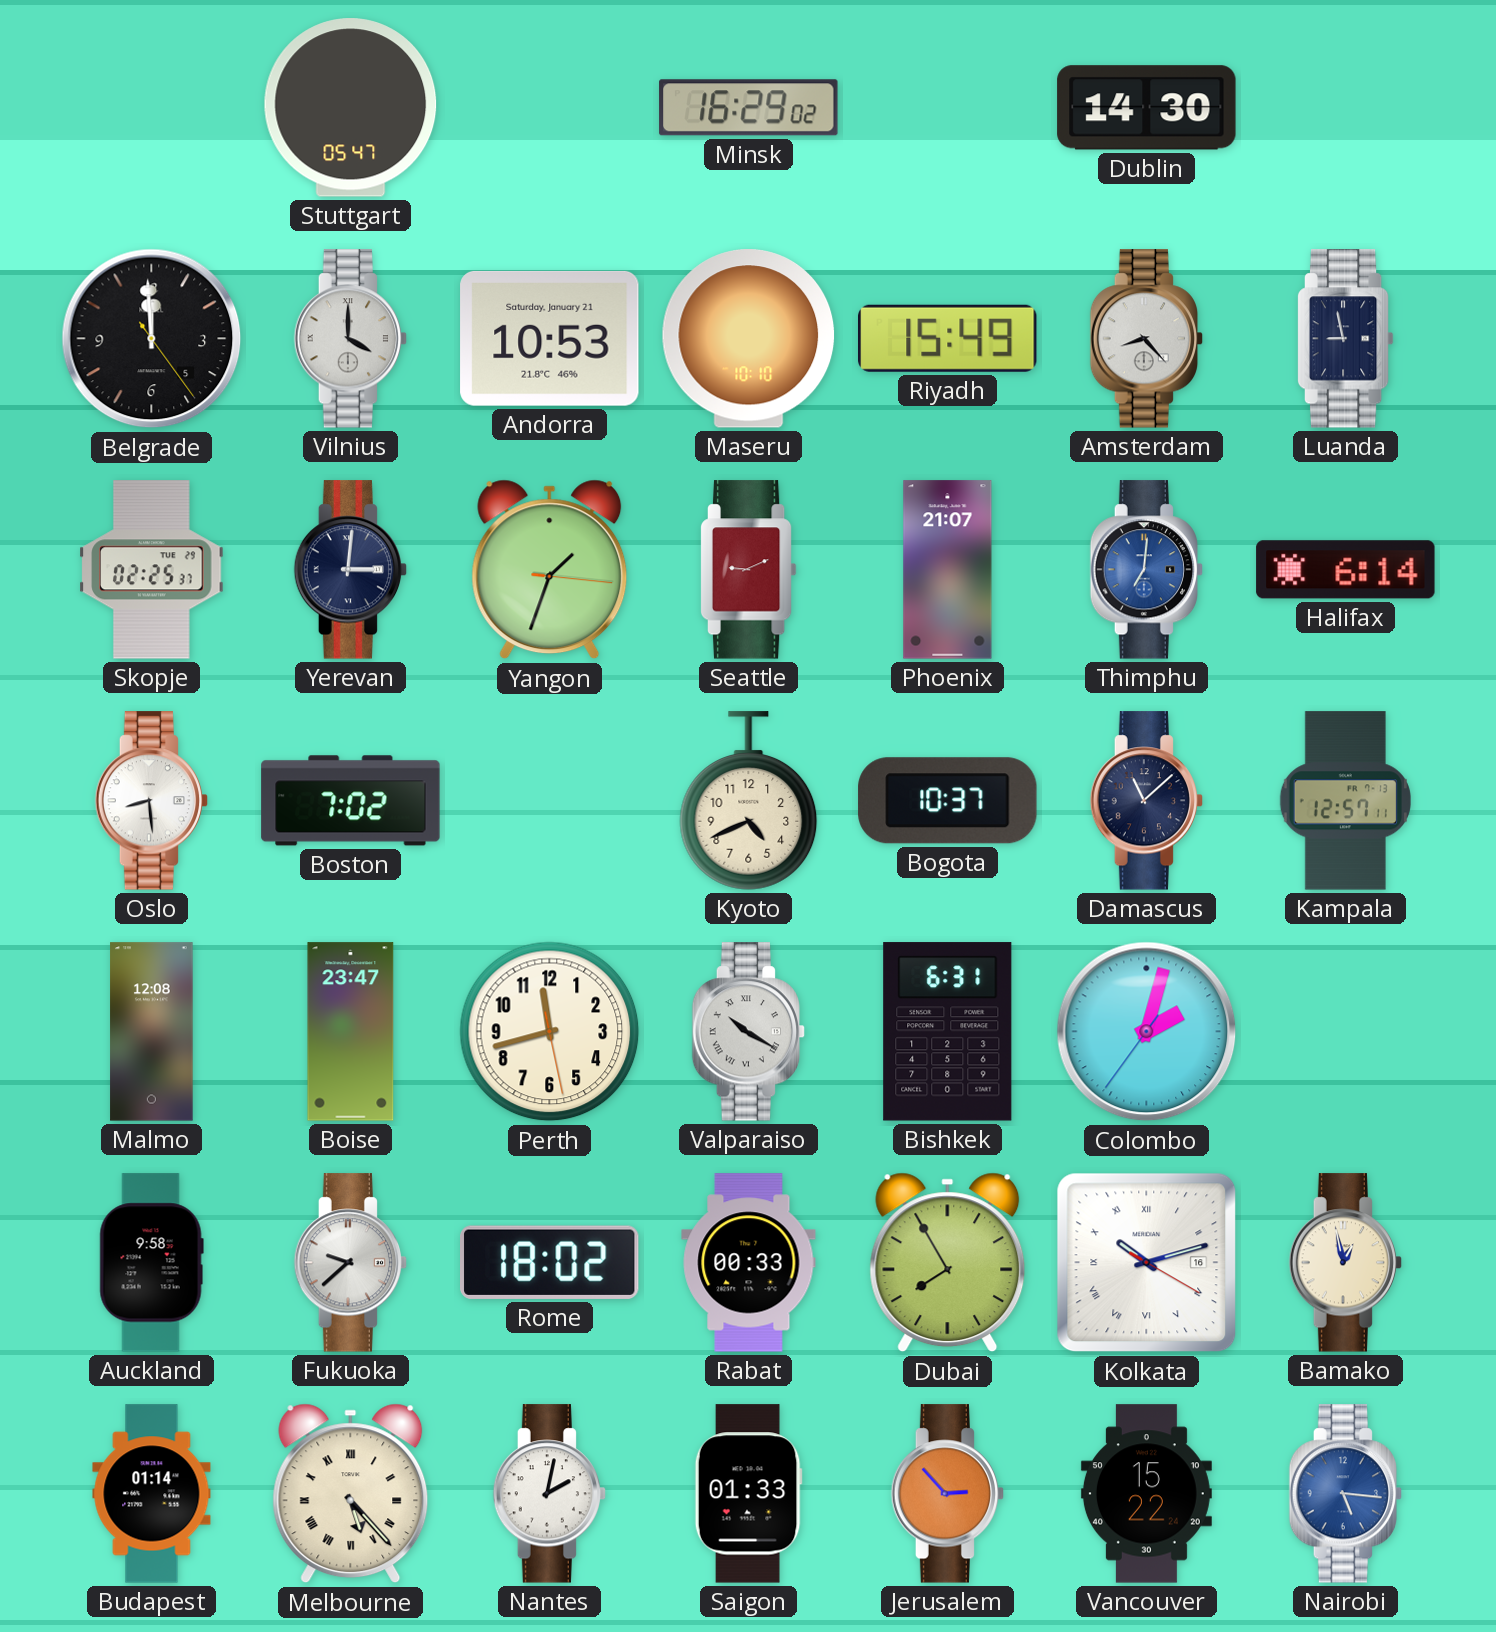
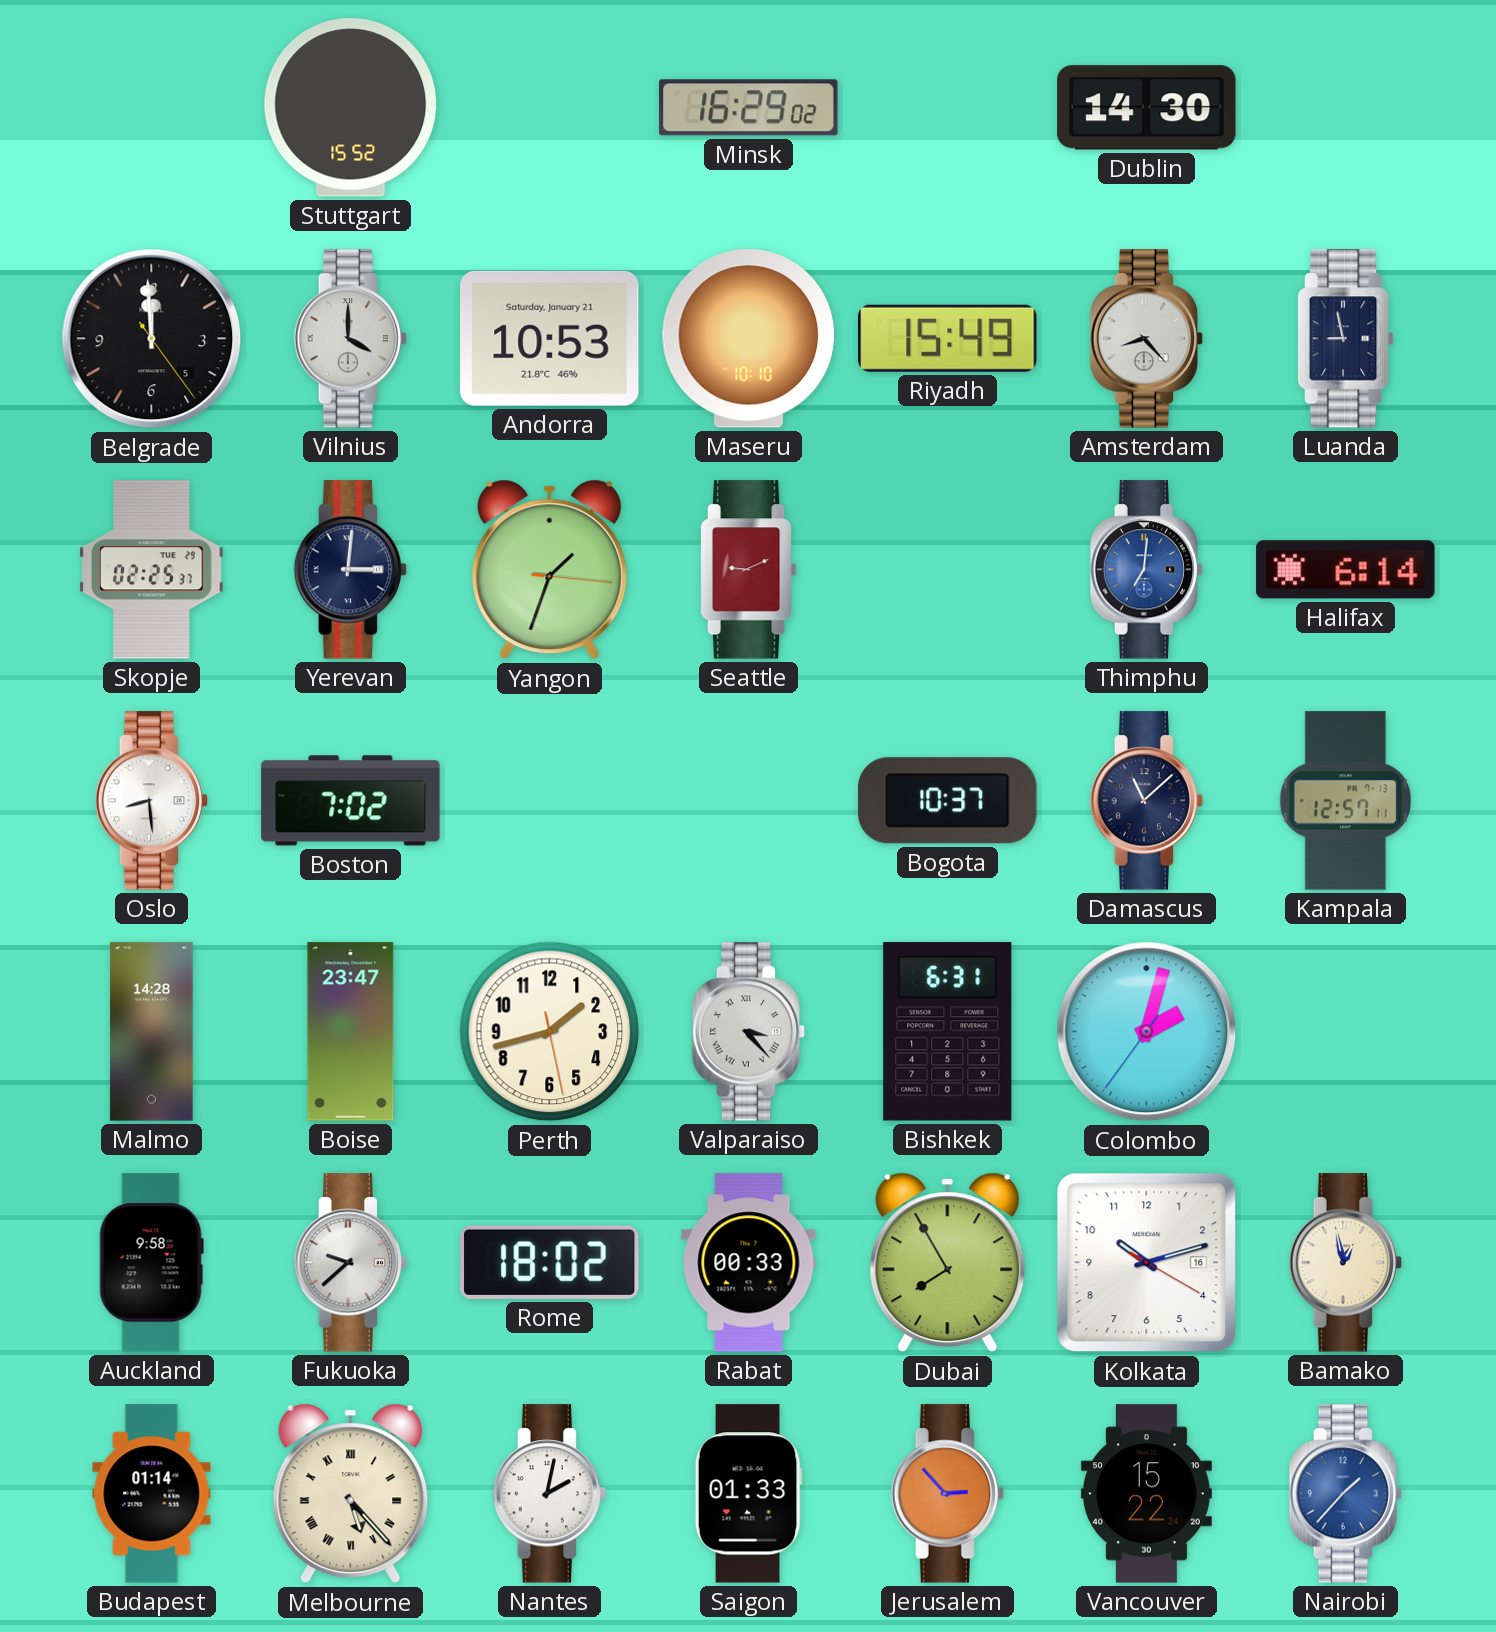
Stuttgart: 05:47 -> 15:52
Phoenix: 21:07 -> none
Kyoto: 4:41 -> none
Malmo: 12:08 -> 14:28
Perth: 11:42 -> 1:42
Valparaiso: 10:20 -> 3:23
Kolkata numerals: Roman -> Arabic
Nairobi: 5:16 -> 1:37
